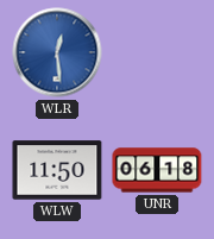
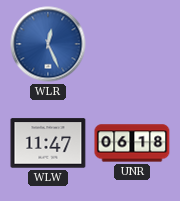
WLR: 12:29 -> 12:26
WLW: 11:50 -> 11:47
